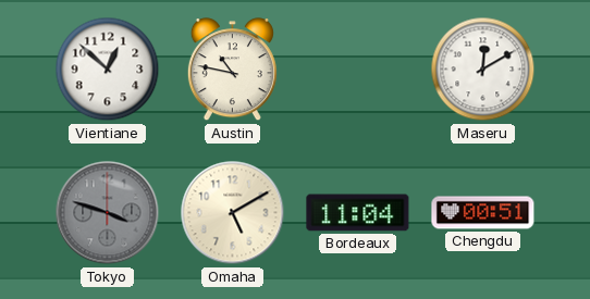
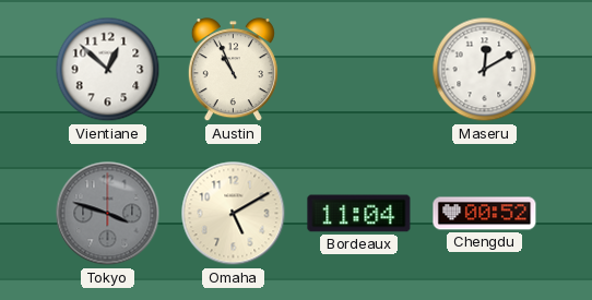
Austin: 10:47 -> 10:56
Chengdu: 00:51 -> 00:52
